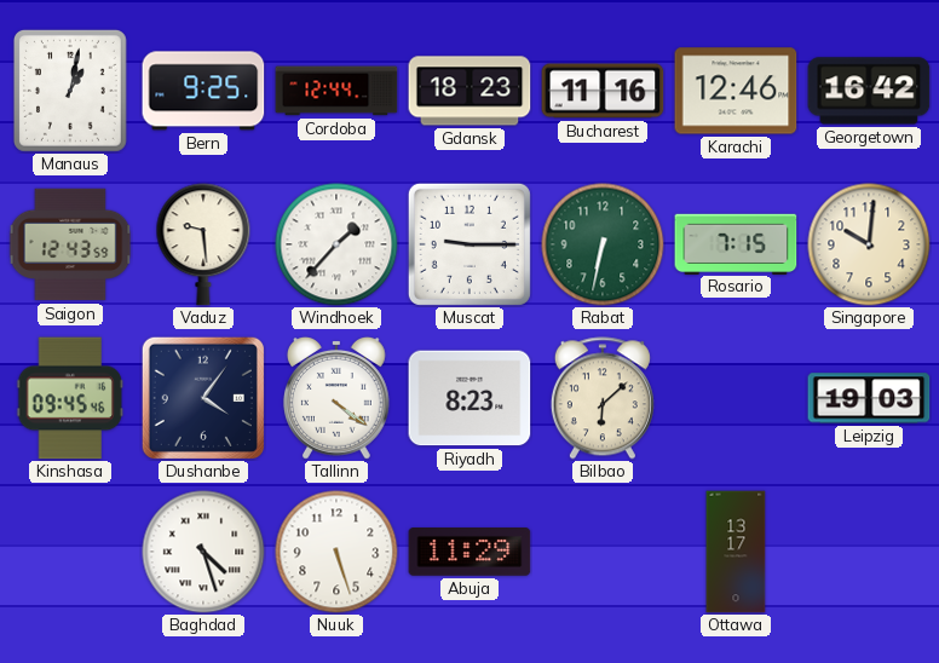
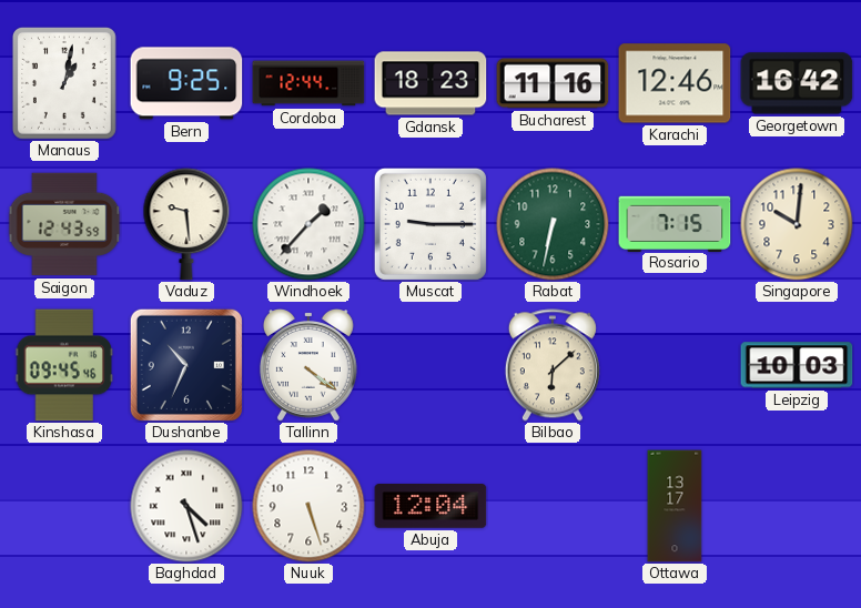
Dushanbe: 4:06 -> 10:34
Riyadh: 8:23 -> none
Leipzig: 19:03 -> 10:03
Abuja: 11:29 -> 12:04
